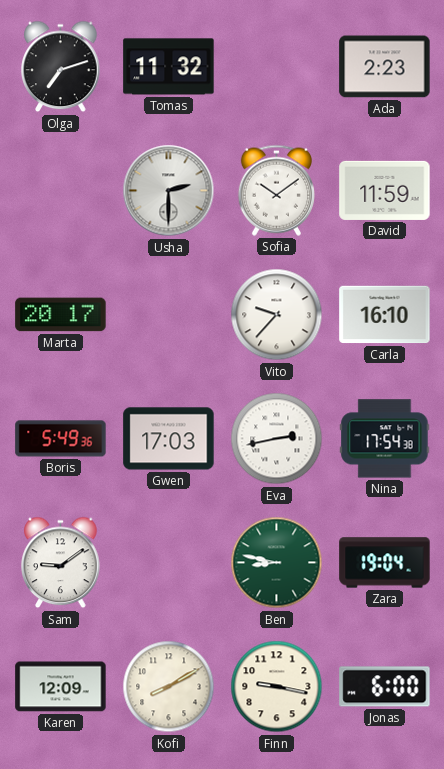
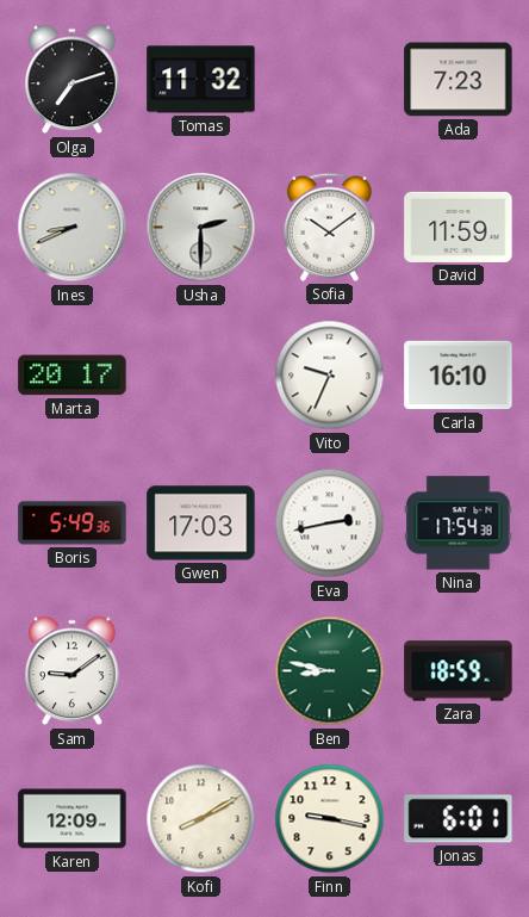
Ada: 2:23 -> 7:23
Ines: none -> 8:41
Vito: 9:37 -> 9:34
Zara: 19:04 -> 18:59
Jonas: 6:00 -> 6:01
